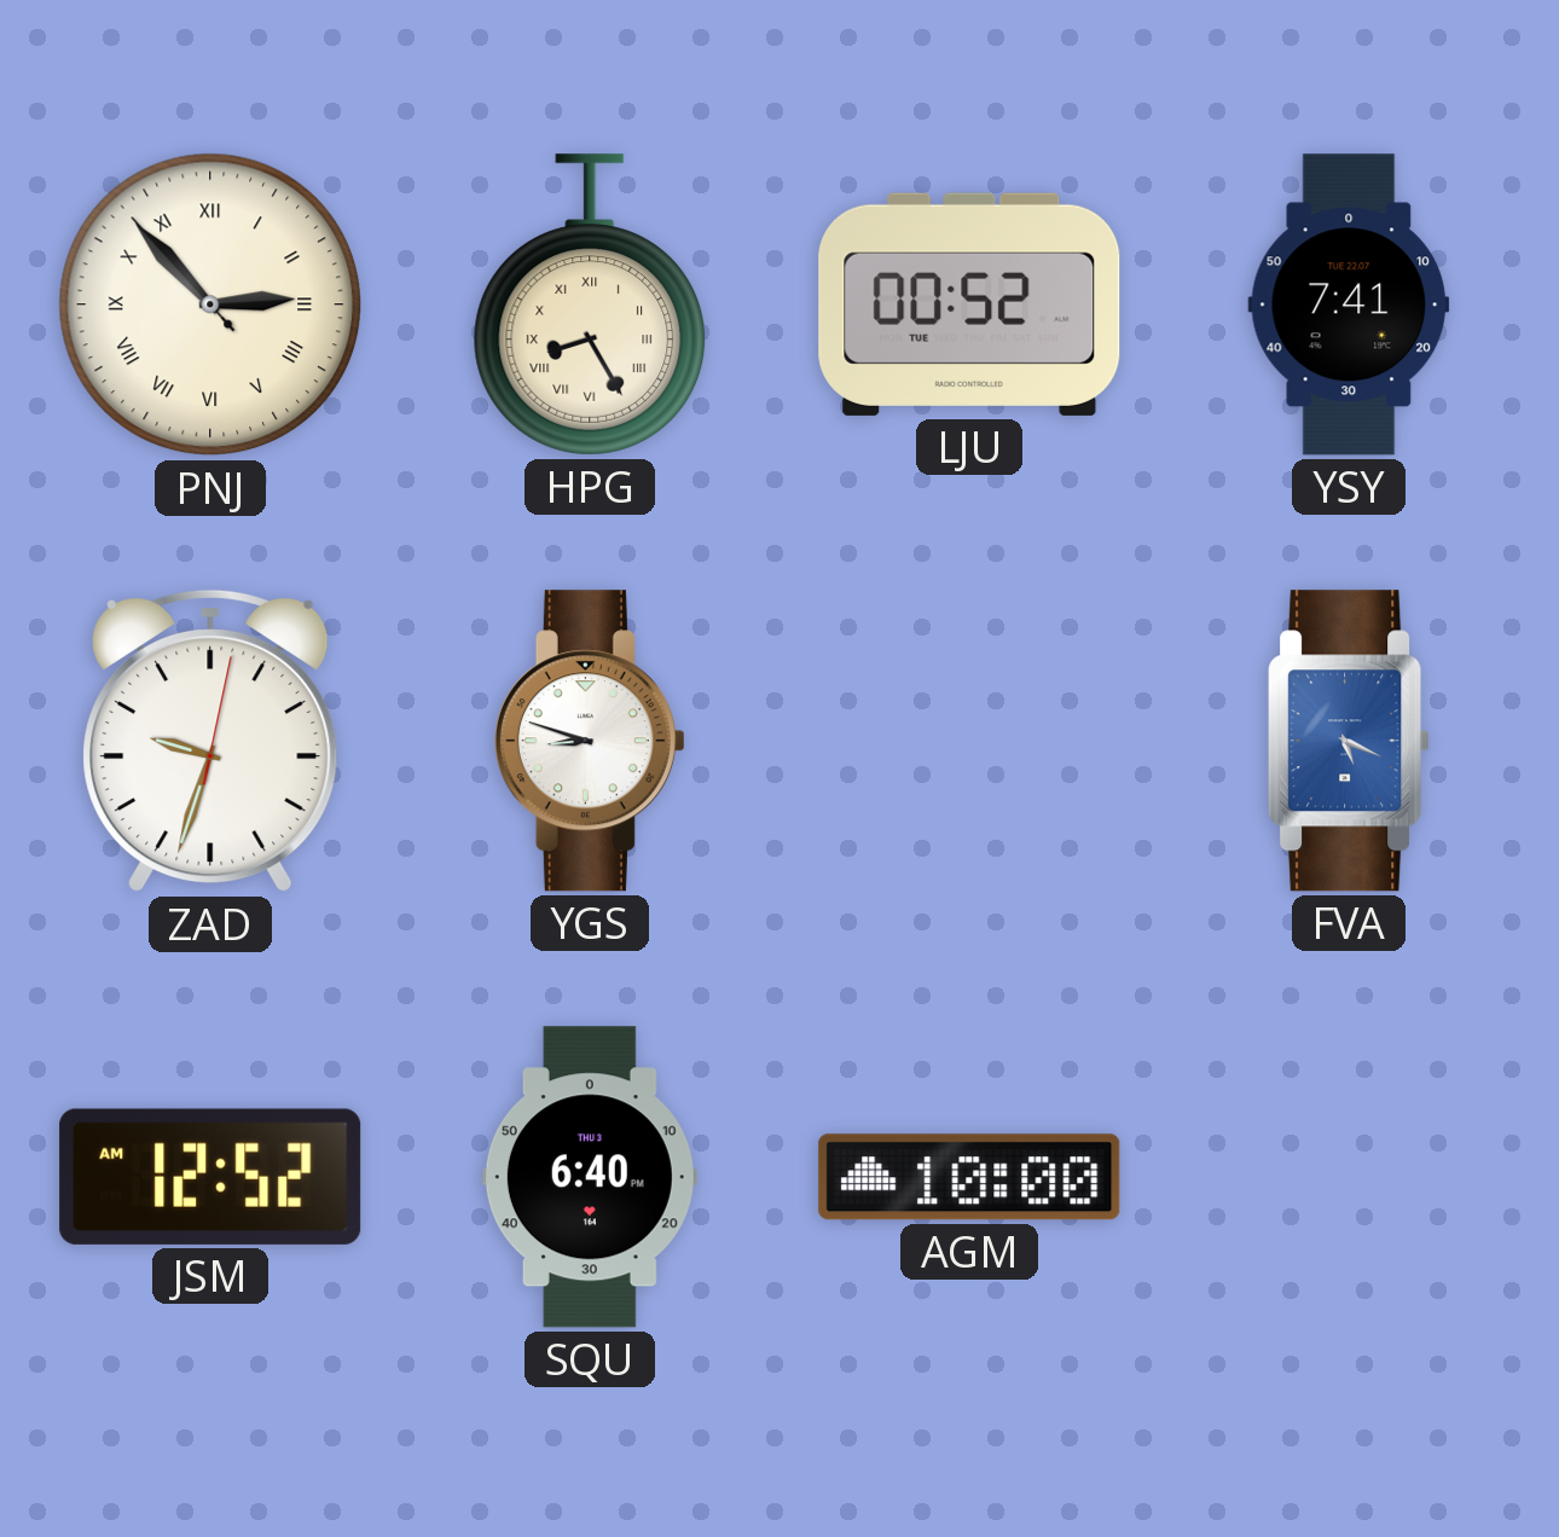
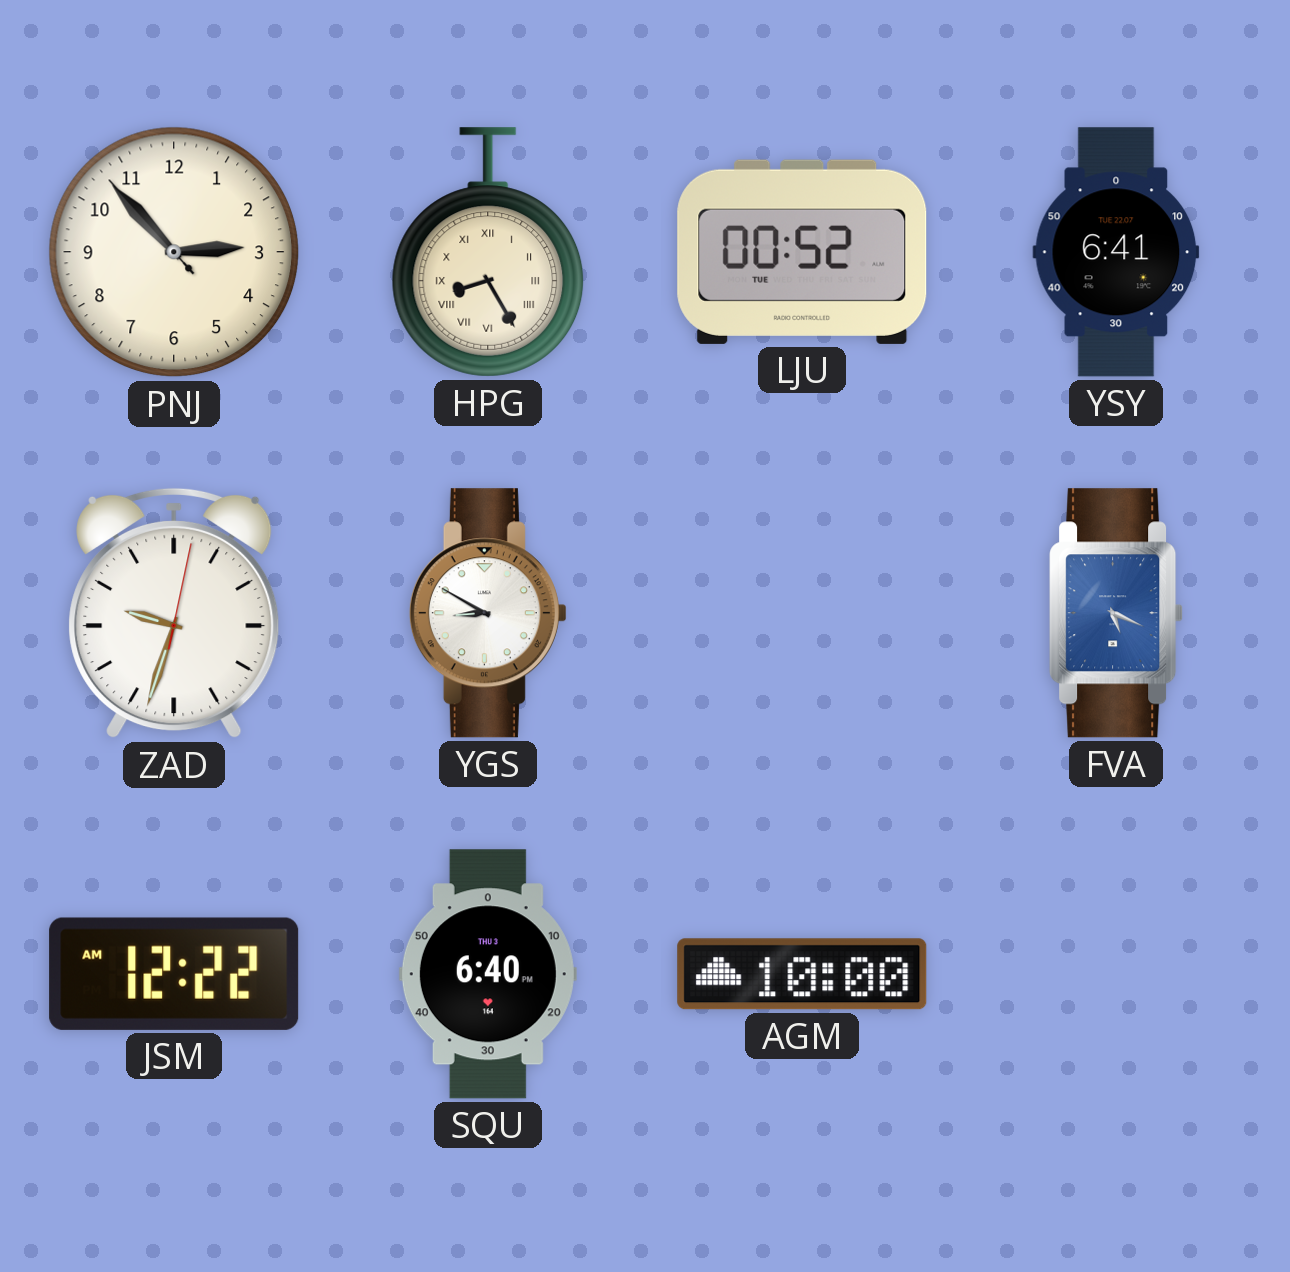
PNJ numerals: Roman -> Arabic
YSY: 7:41 -> 6:41
YGS: 8:48 -> 8:50
JSM: 12:52 -> 12:22
